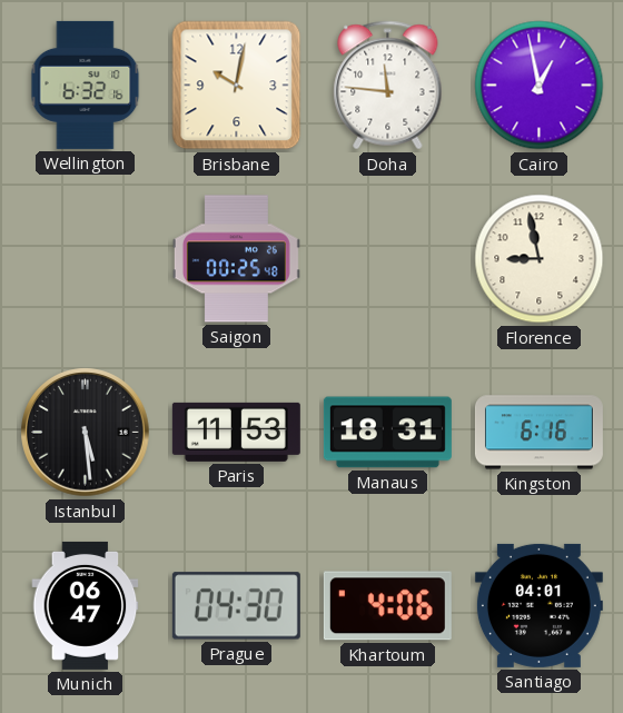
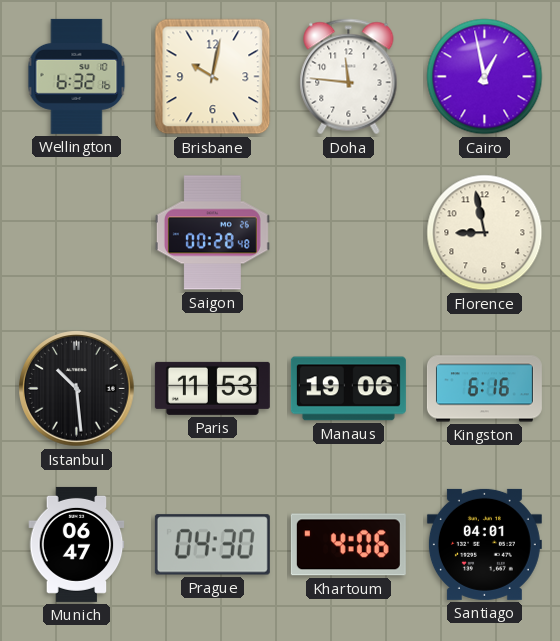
Saigon: 00:25 -> 00:28
Istanbul: 5:29 -> 10:29
Manaus: 18:31 -> 19:06
